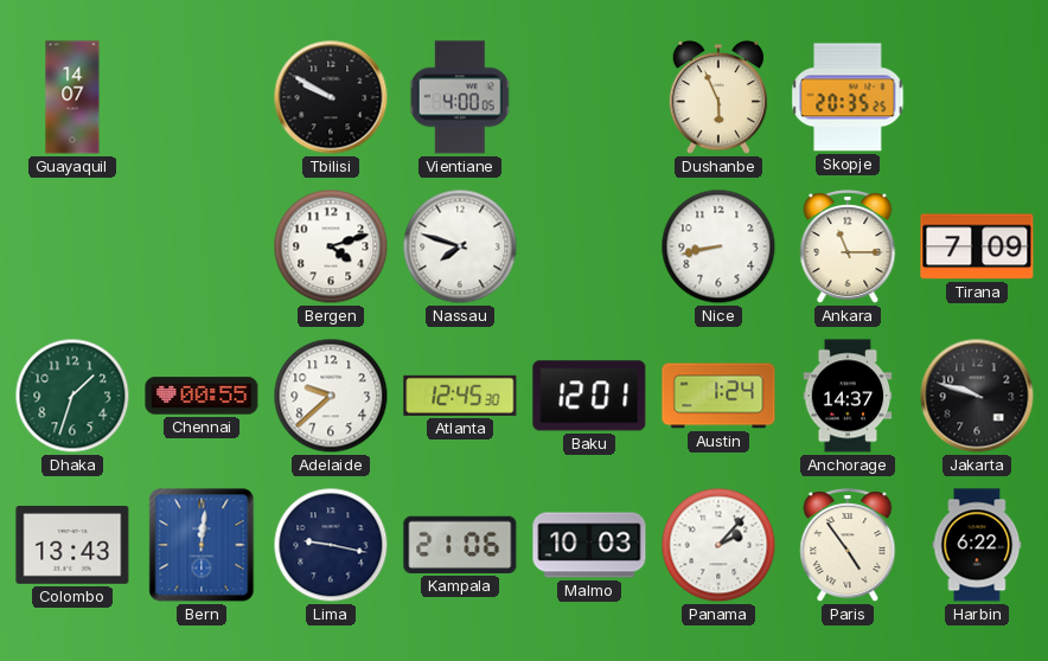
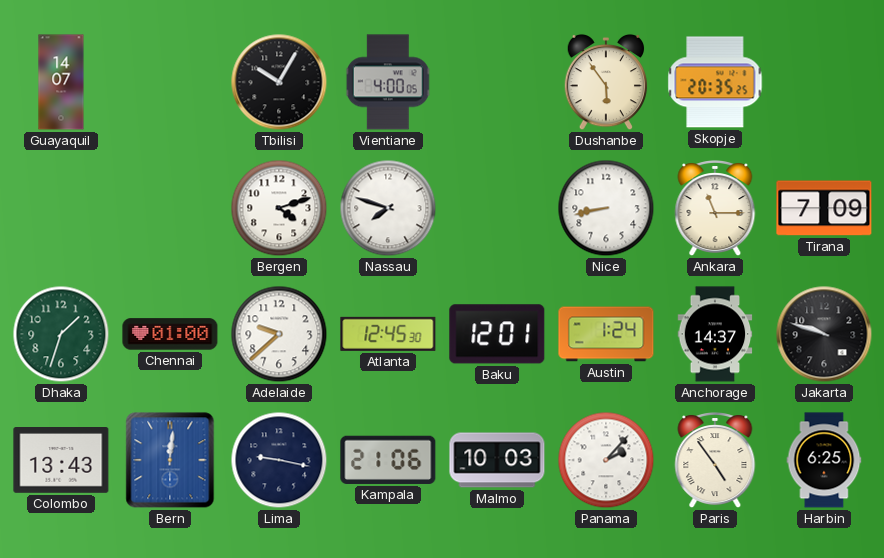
Tbilisi: 9:50 -> 10:05
Dushanbe: 5:56 -> 5:54
Chennai: 00:55 -> 01:00
Harbin: 6:22 -> 6:25
